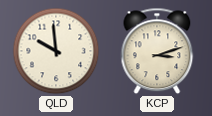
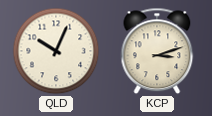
QLD: 9:59 -> 10:04
